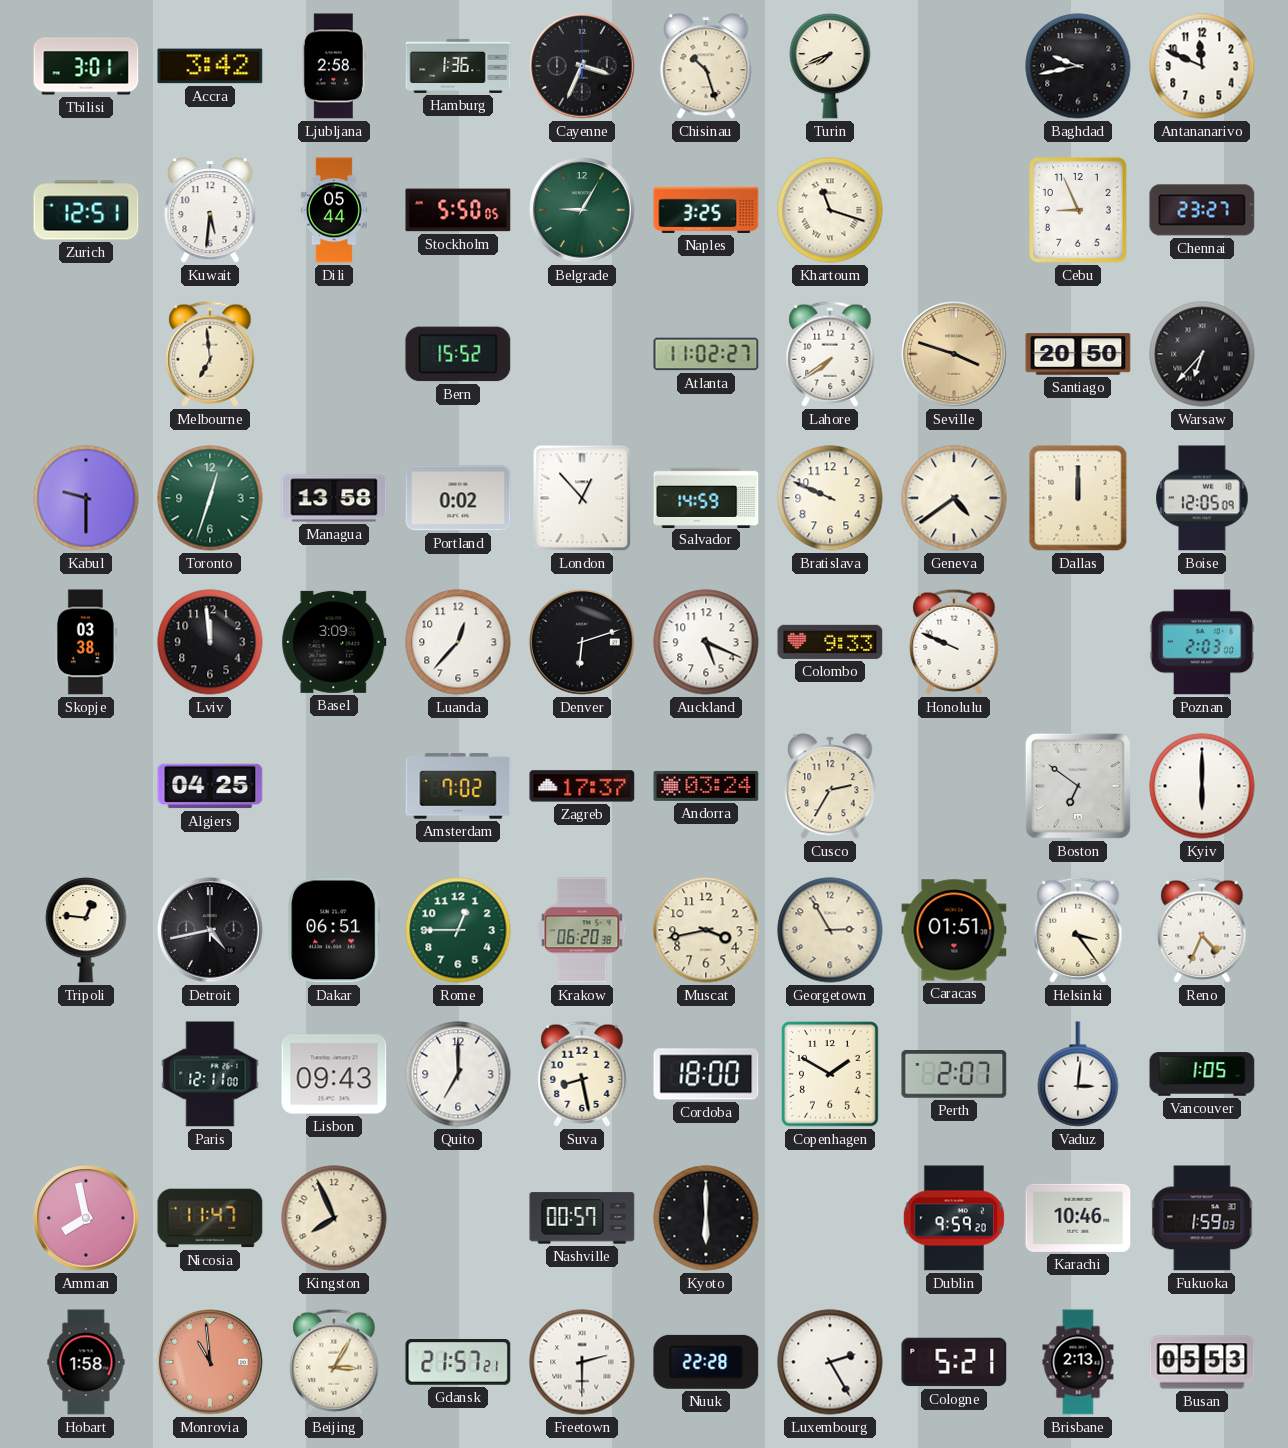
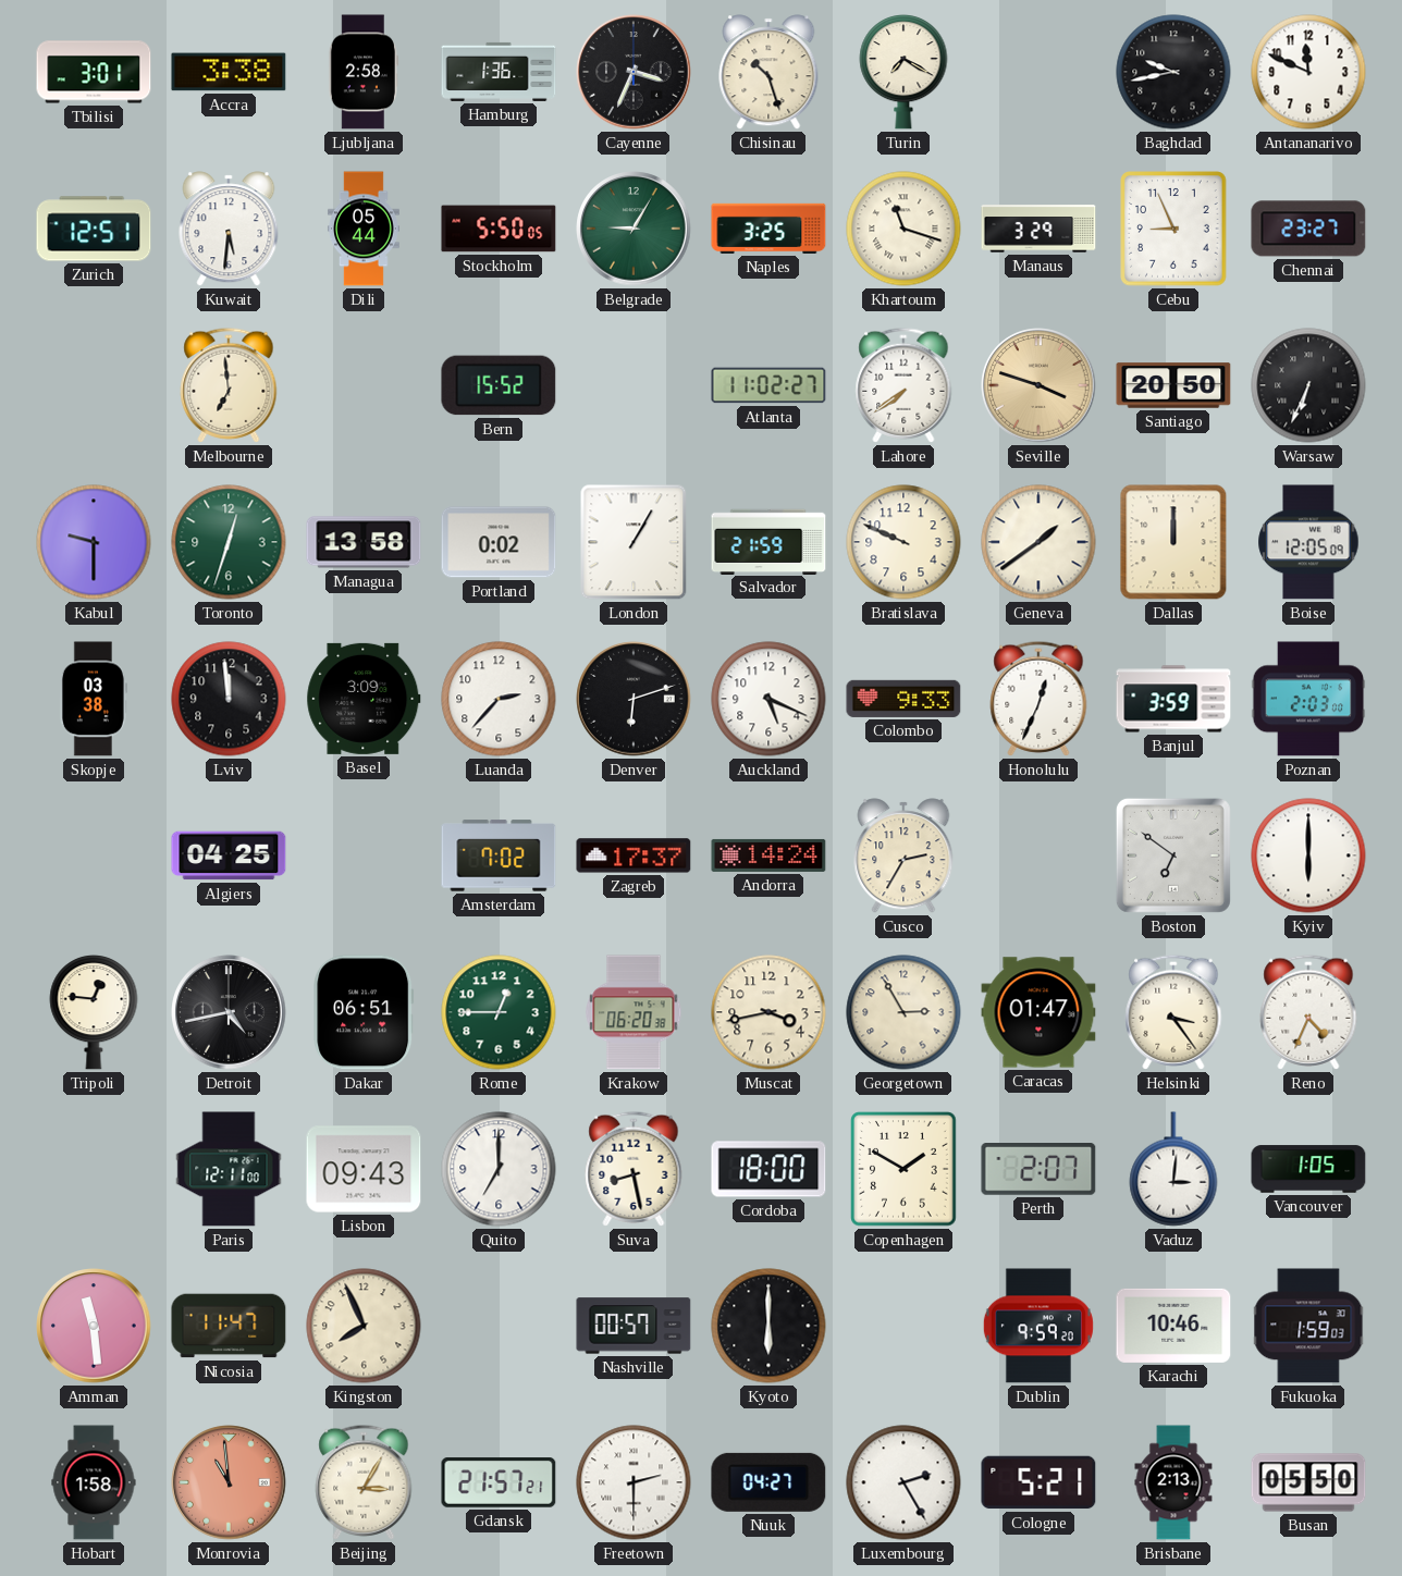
Accra: 3:42 -> 3:38
Turin: 7:41 -> 7:20
Manaus: none -> 3:29
Warsaw: 6:37 -> 6:34
London: 12:53 -> 1:05
Salvador: 14:59 -> 21:59
Geneva: 4:39 -> 1:39
Luanda: 12:37 -> 2:37
Honolulu: 9:49 -> 12:34
Banjul: none -> 3:59
Andorra: 03:24 -> 14:24
Caracas: 01:51 -> 01:47
Amman: 7:58 -> 11:29
Nuuk: 22:28 -> 04:27
Busan: 05:53 -> 05:50
